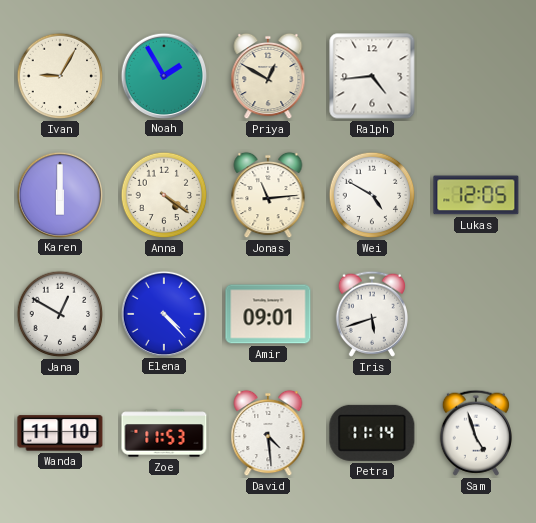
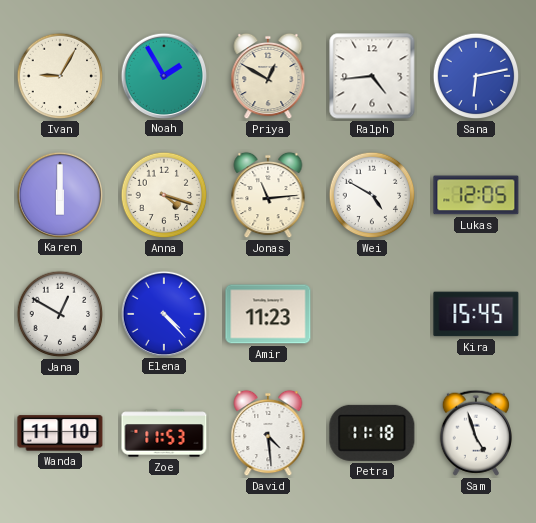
Sana: none -> 6:13
Anna: 4:21 -> 4:18
Amir: 09:01 -> 11:23
Iris: 5:42 -> none
Kira: none -> 15:45
Petra: 11:14 -> 11:18
